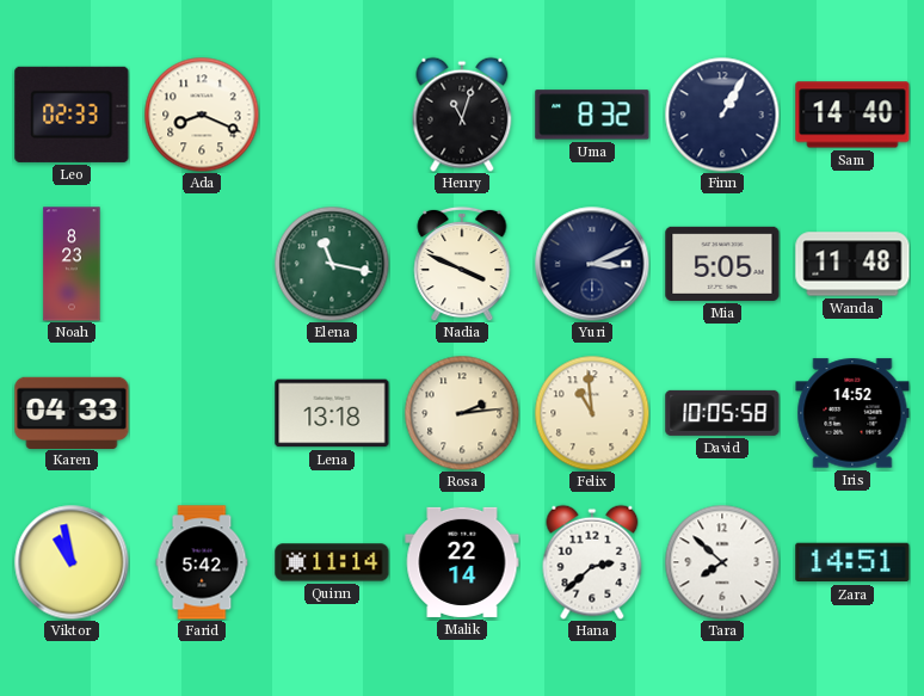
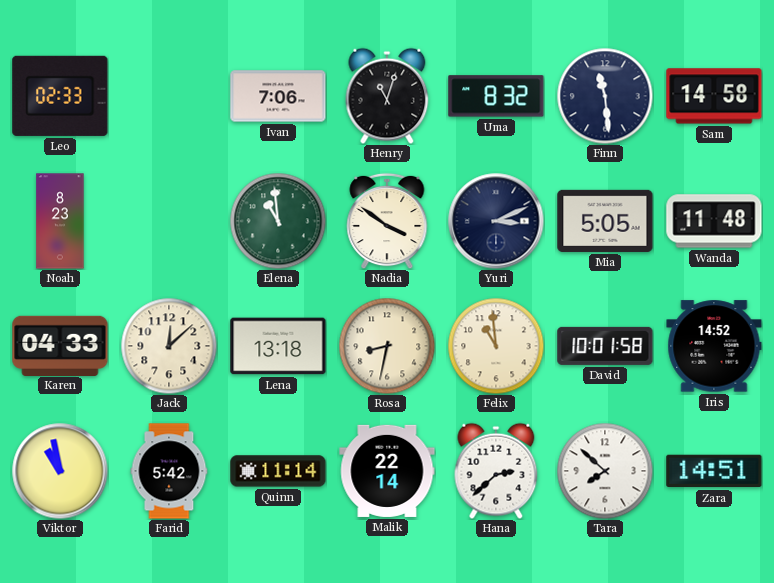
Ada: 8:19 -> none
Ivan: none -> 7:06
Finn: 1:05 -> 11:29
Sam: 14:40 -> 14:58
Elena: 11:17 -> 10:59
Nadia: 3:49 -> 3:51
Jack: none -> 12:08
Rosa: 2:14 -> 8:32
David: 10:05 -> 10:01
